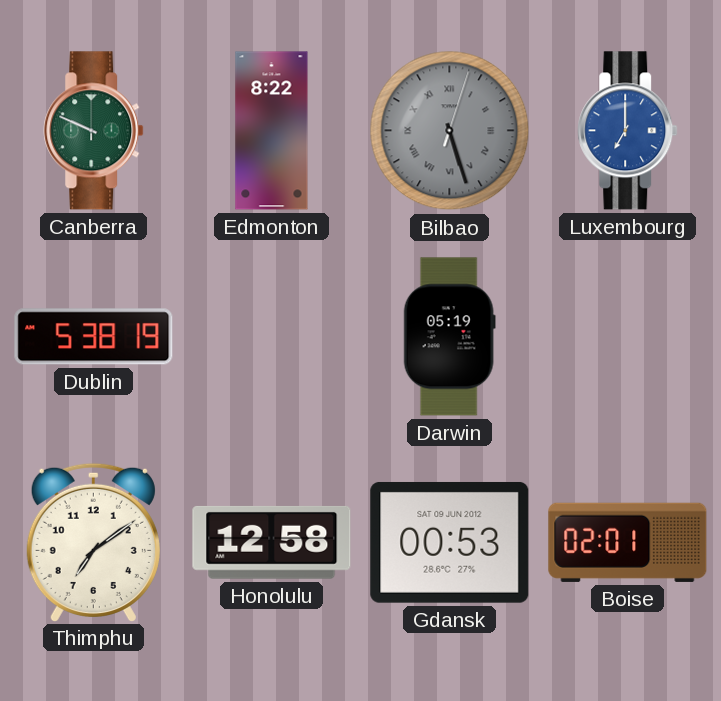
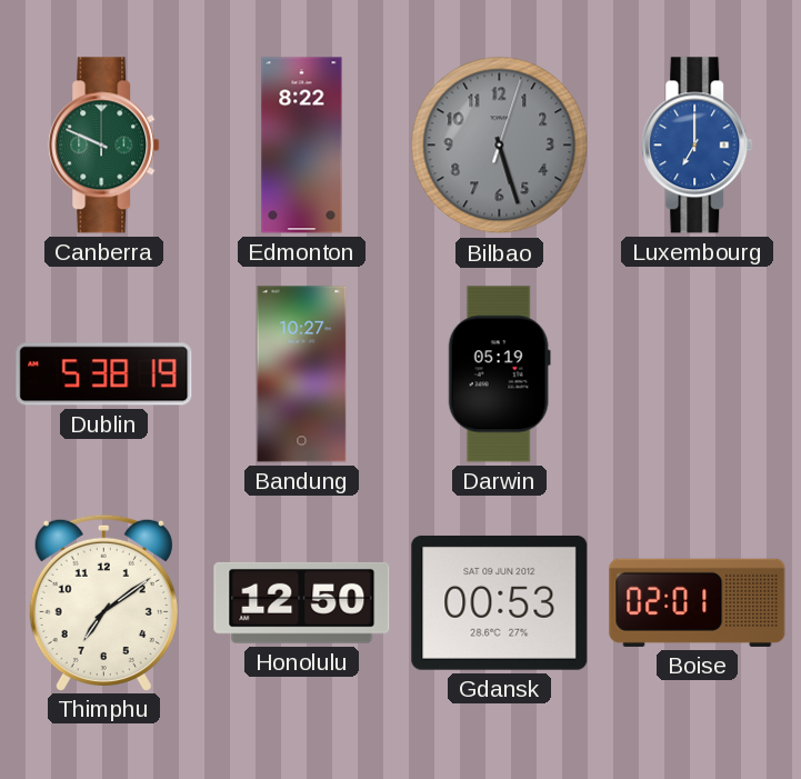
Bilbao numerals: Roman -> Arabic
Bandung: none -> 10:27
Honolulu: 12:58 -> 12:50
